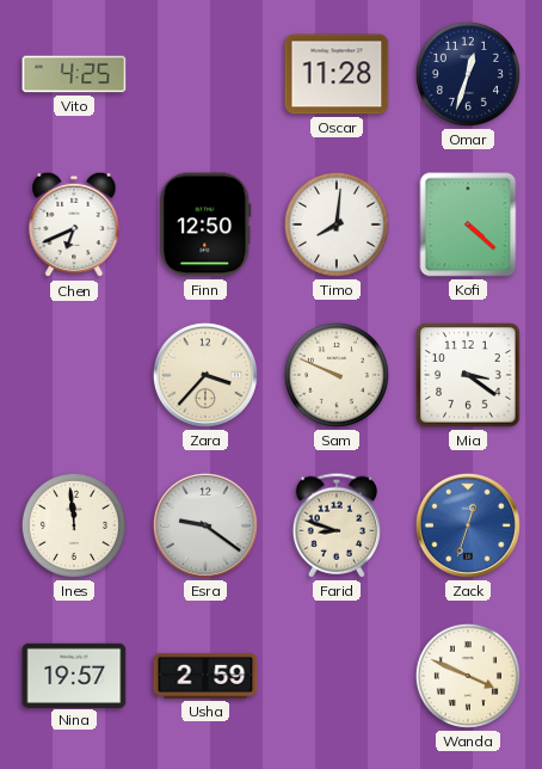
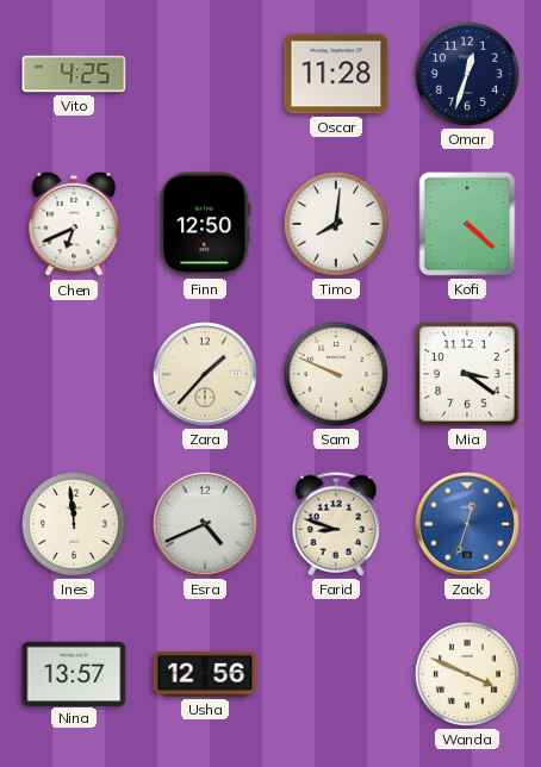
Zara: 3:37 -> 1:37
Esra: 9:21 -> 4:41
Nina: 19:57 -> 13:57
Usha: 2:59 -> 12:56
